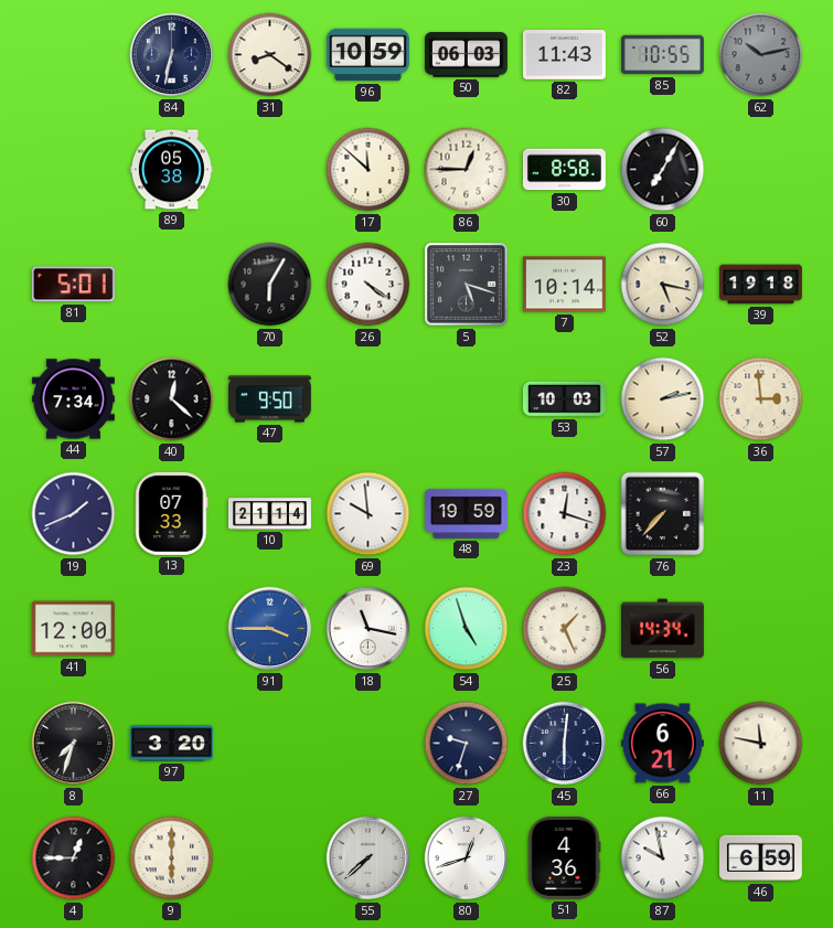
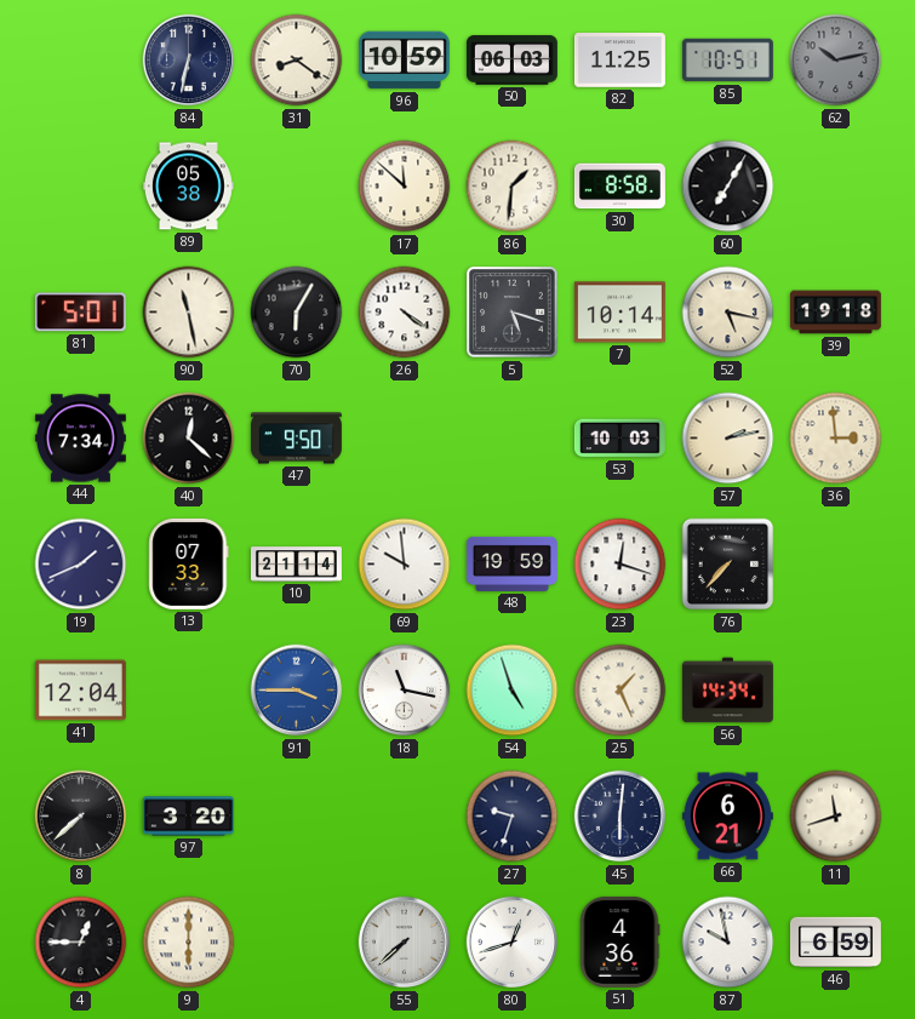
82: 11:43 -> 11:25
85: 10:55 -> 10:51
86: 12:45 -> 1:31
90: none -> 11:28
41: 12:00 -> 12:04
8: 7:33 -> 7:38
11: 11:47 -> 11:42
